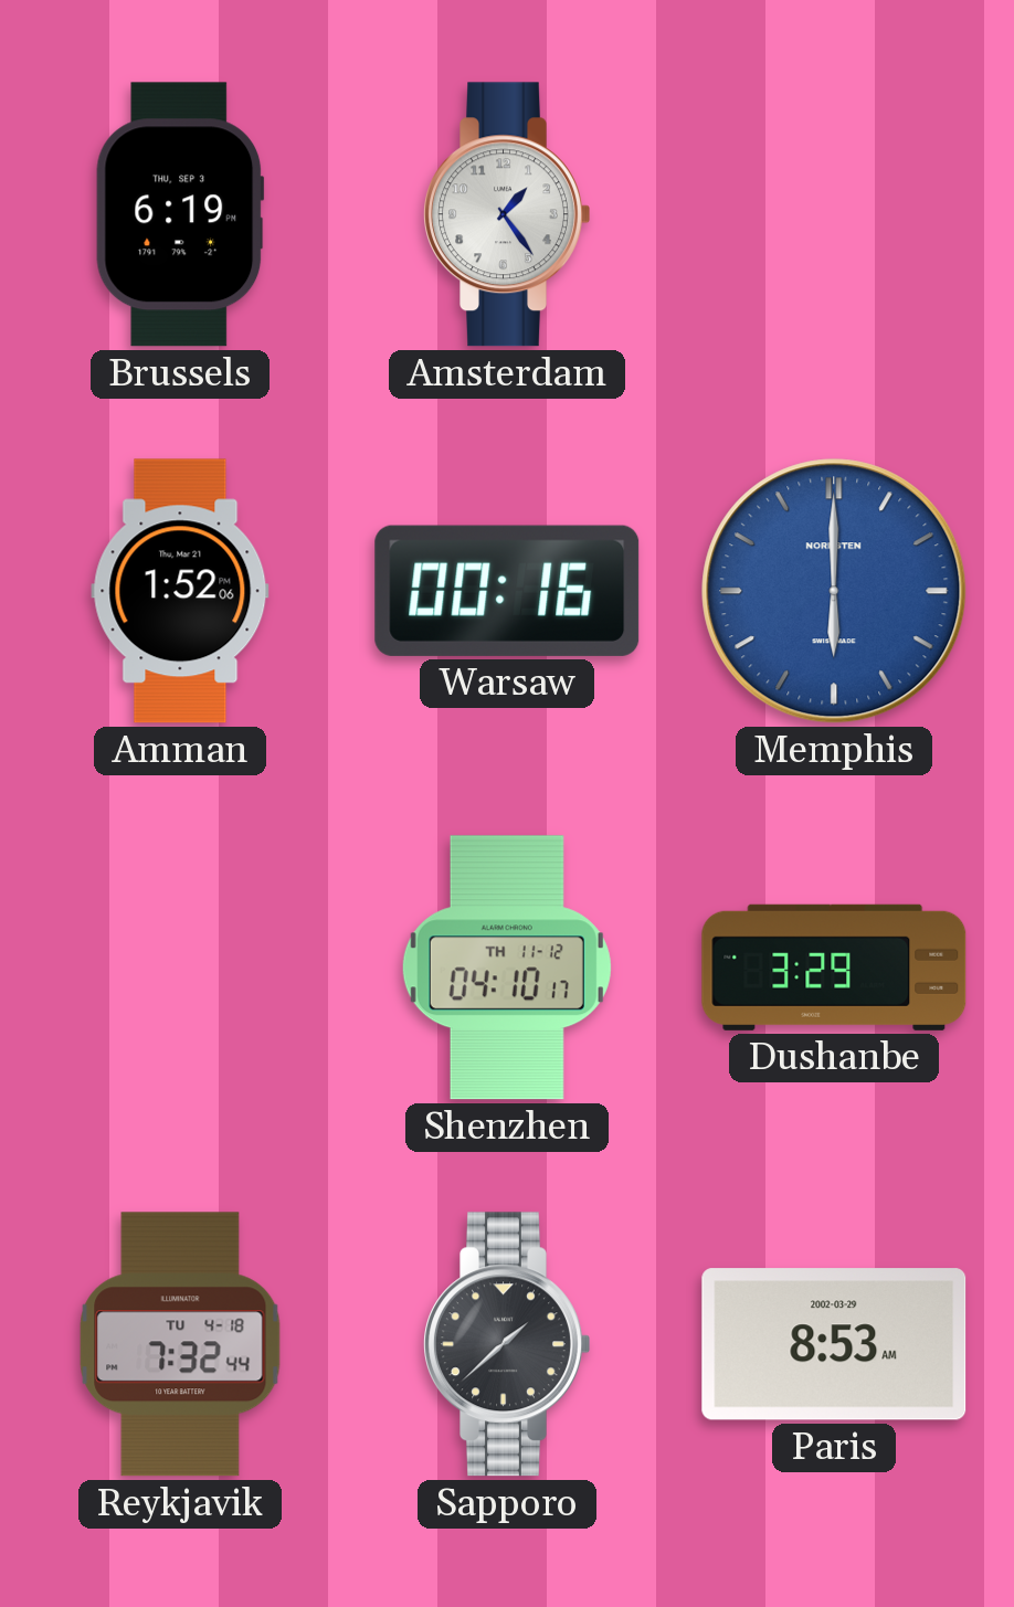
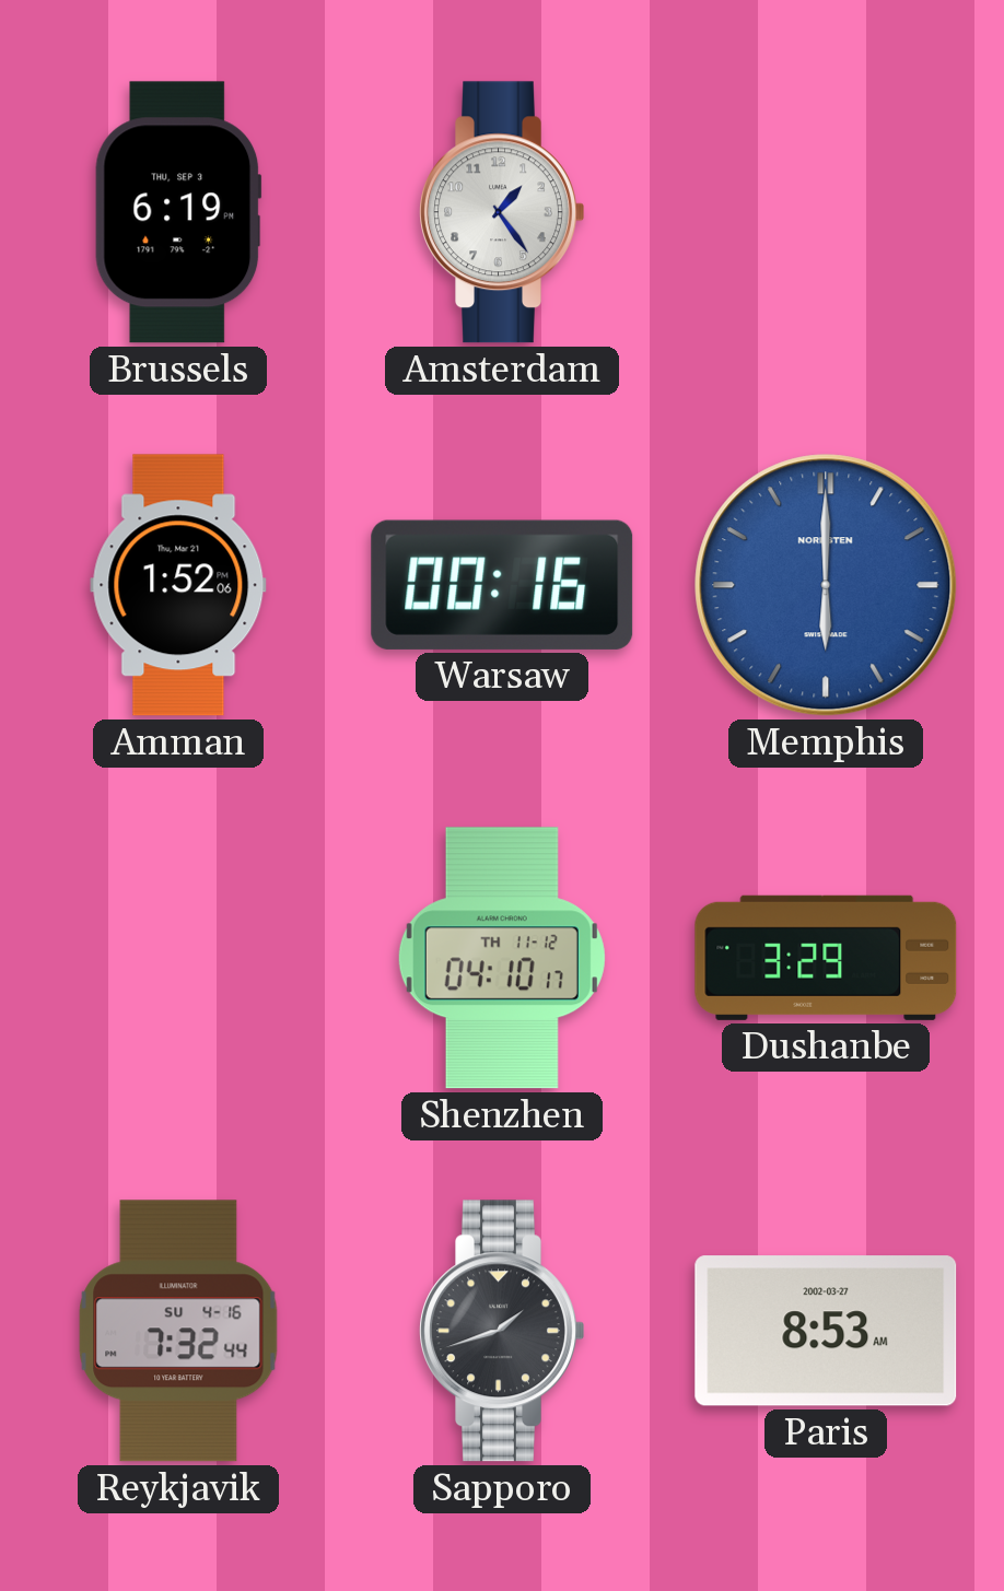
Reykjavik date: TU 4-18 -> SU 4-16
Sapporo: 1:38 -> 1:42
Paris date: 2002-03-29 -> 2002-03-27
